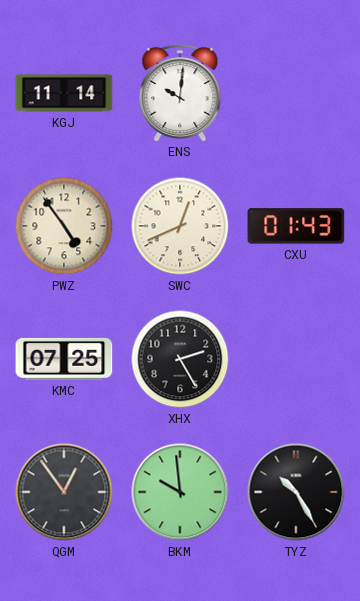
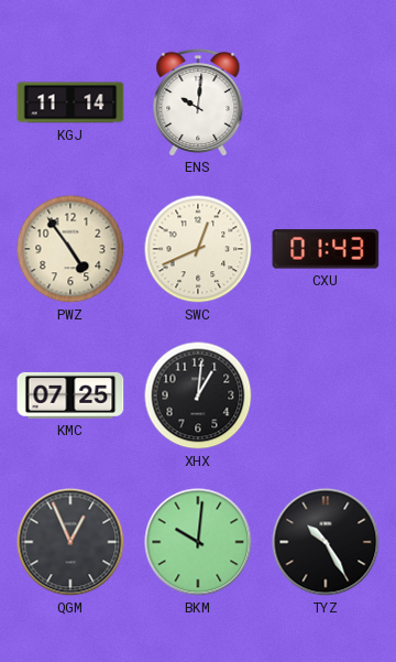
XHX: 2:25 -> 1:01
QGM: 12:54 -> 12:56
BKM: 9:59 -> 10:01
